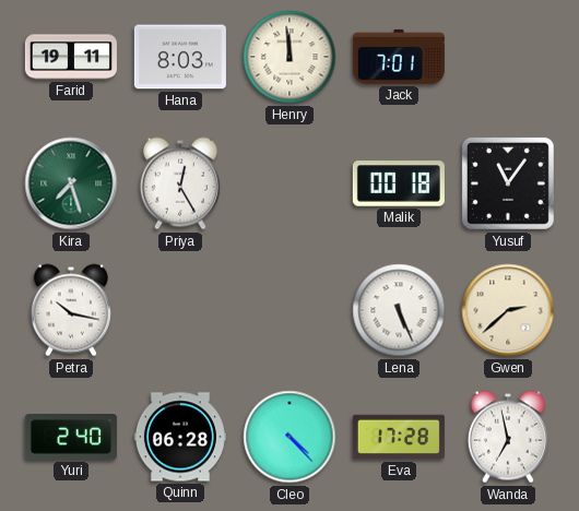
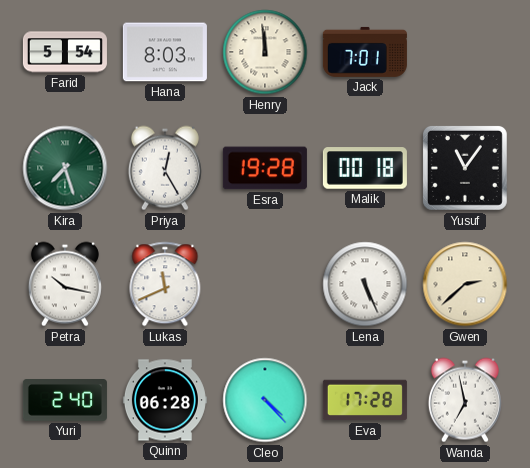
Farid: 19:11 -> 5:54
Esra: none -> 19:28
Lukas: none -> 11:41
